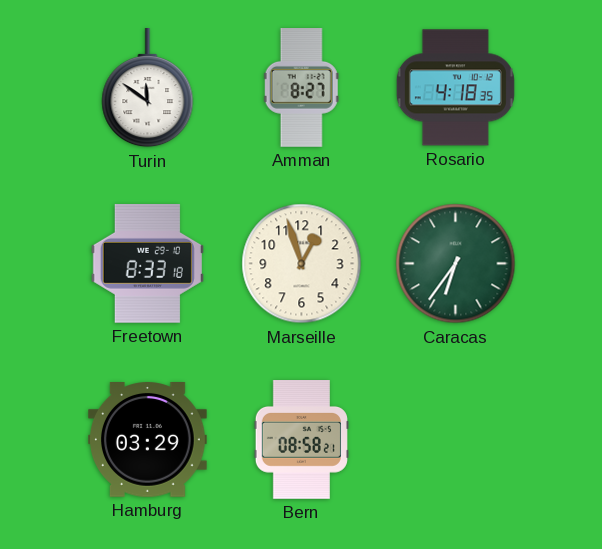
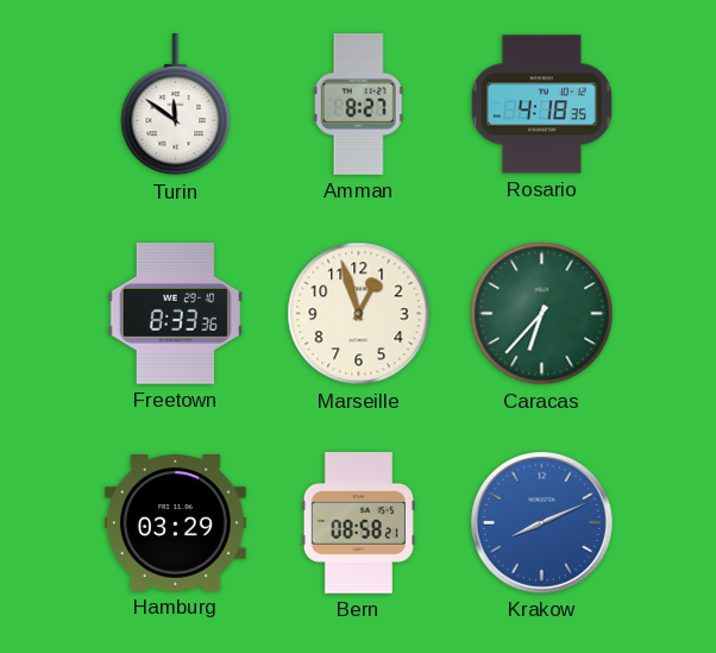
Freetown: 8:33:18 -> 8:33:36
Caracas: 6:36 -> 6:37
Krakow: none -> 8:11
